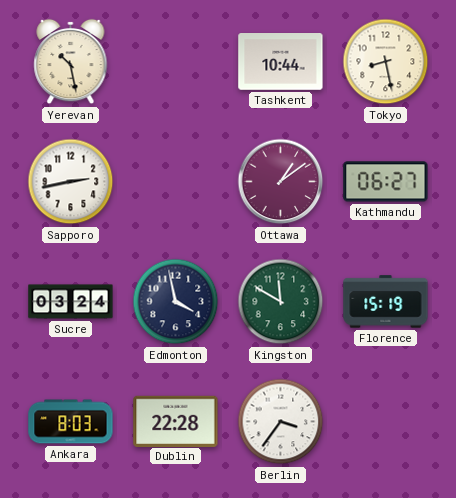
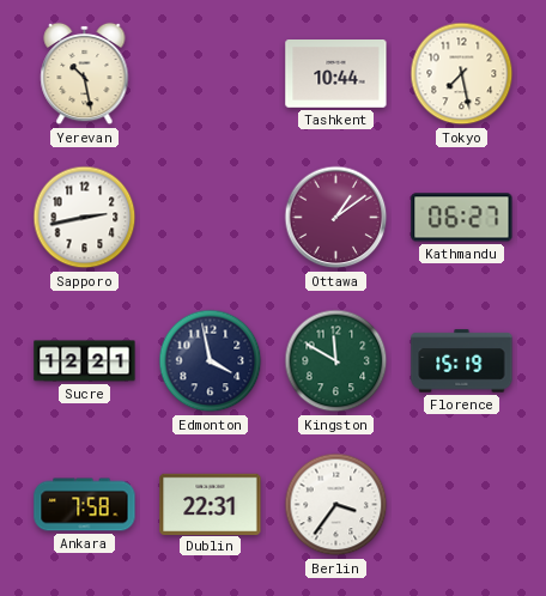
Tokyo: 8:28 -> 7:28
Sucre: 03:24 -> 12:21
Ankara: 8:03 -> 7:58
Dublin: 22:28 -> 22:31
